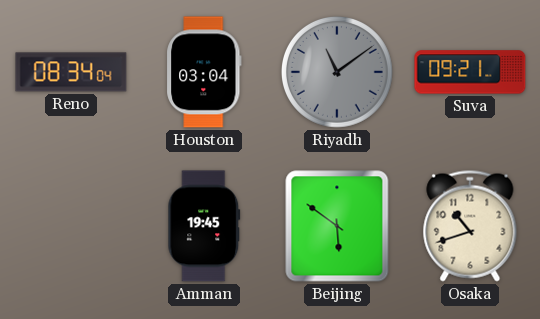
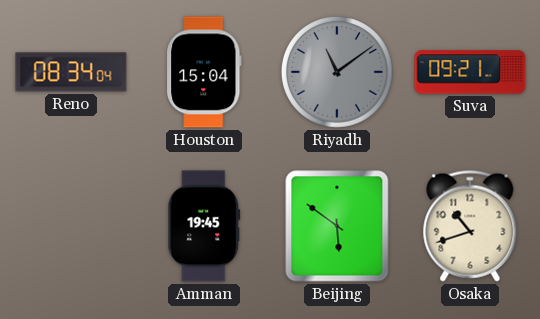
Houston: 03:04 -> 15:04
